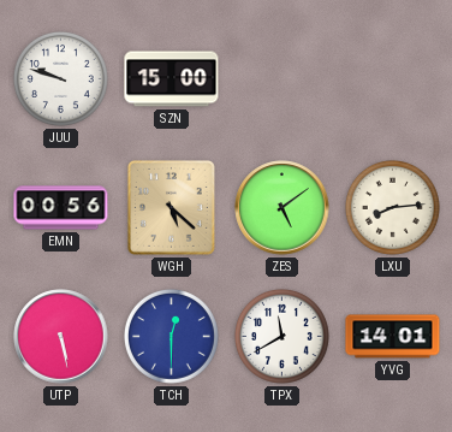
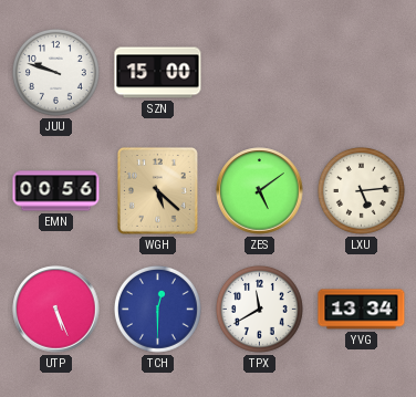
LXU: 8:14 -> 5:14
UTP: 5:28 -> 5:26
YVG: 14:01 -> 13:34
